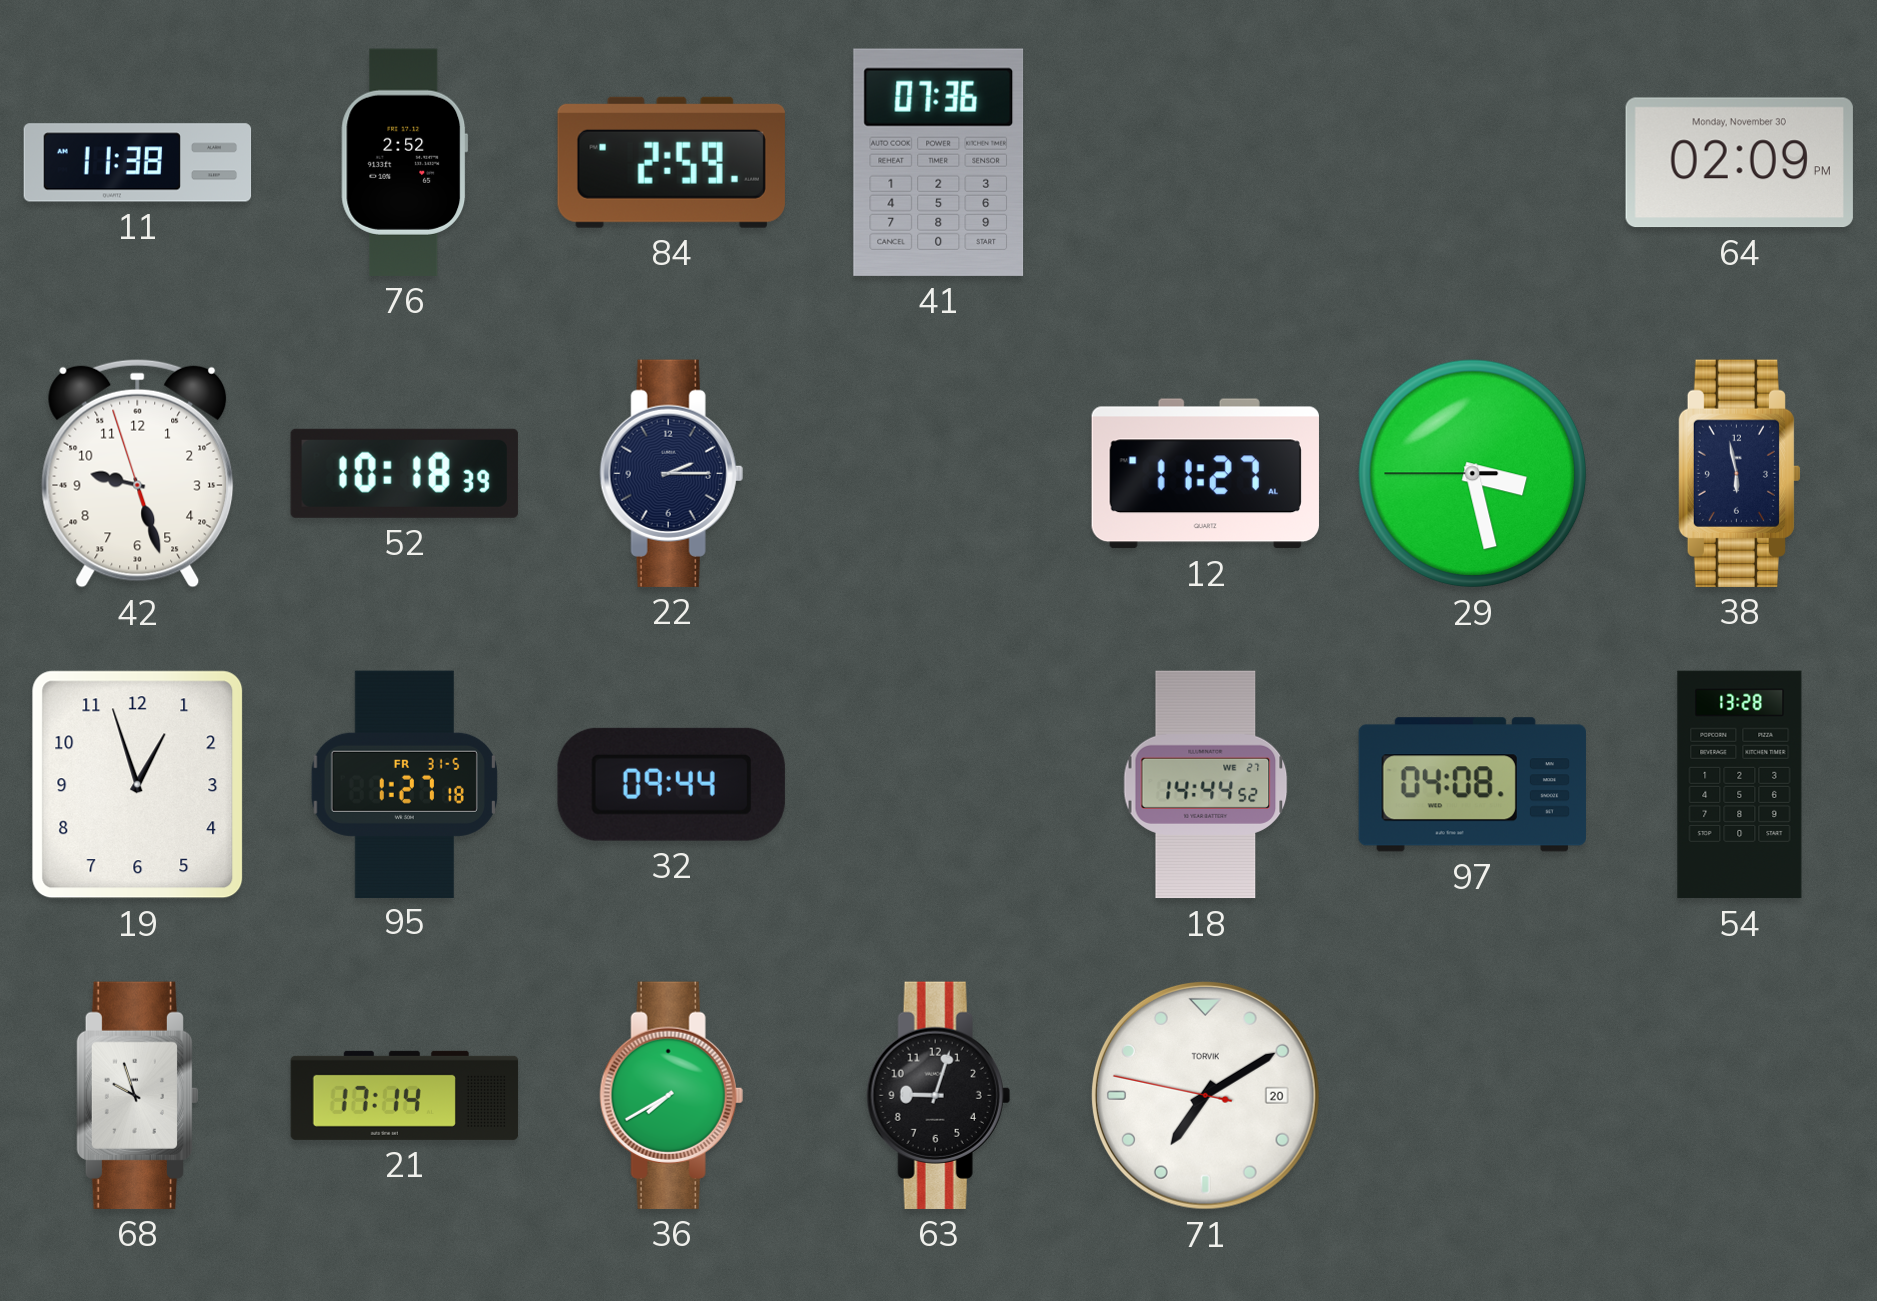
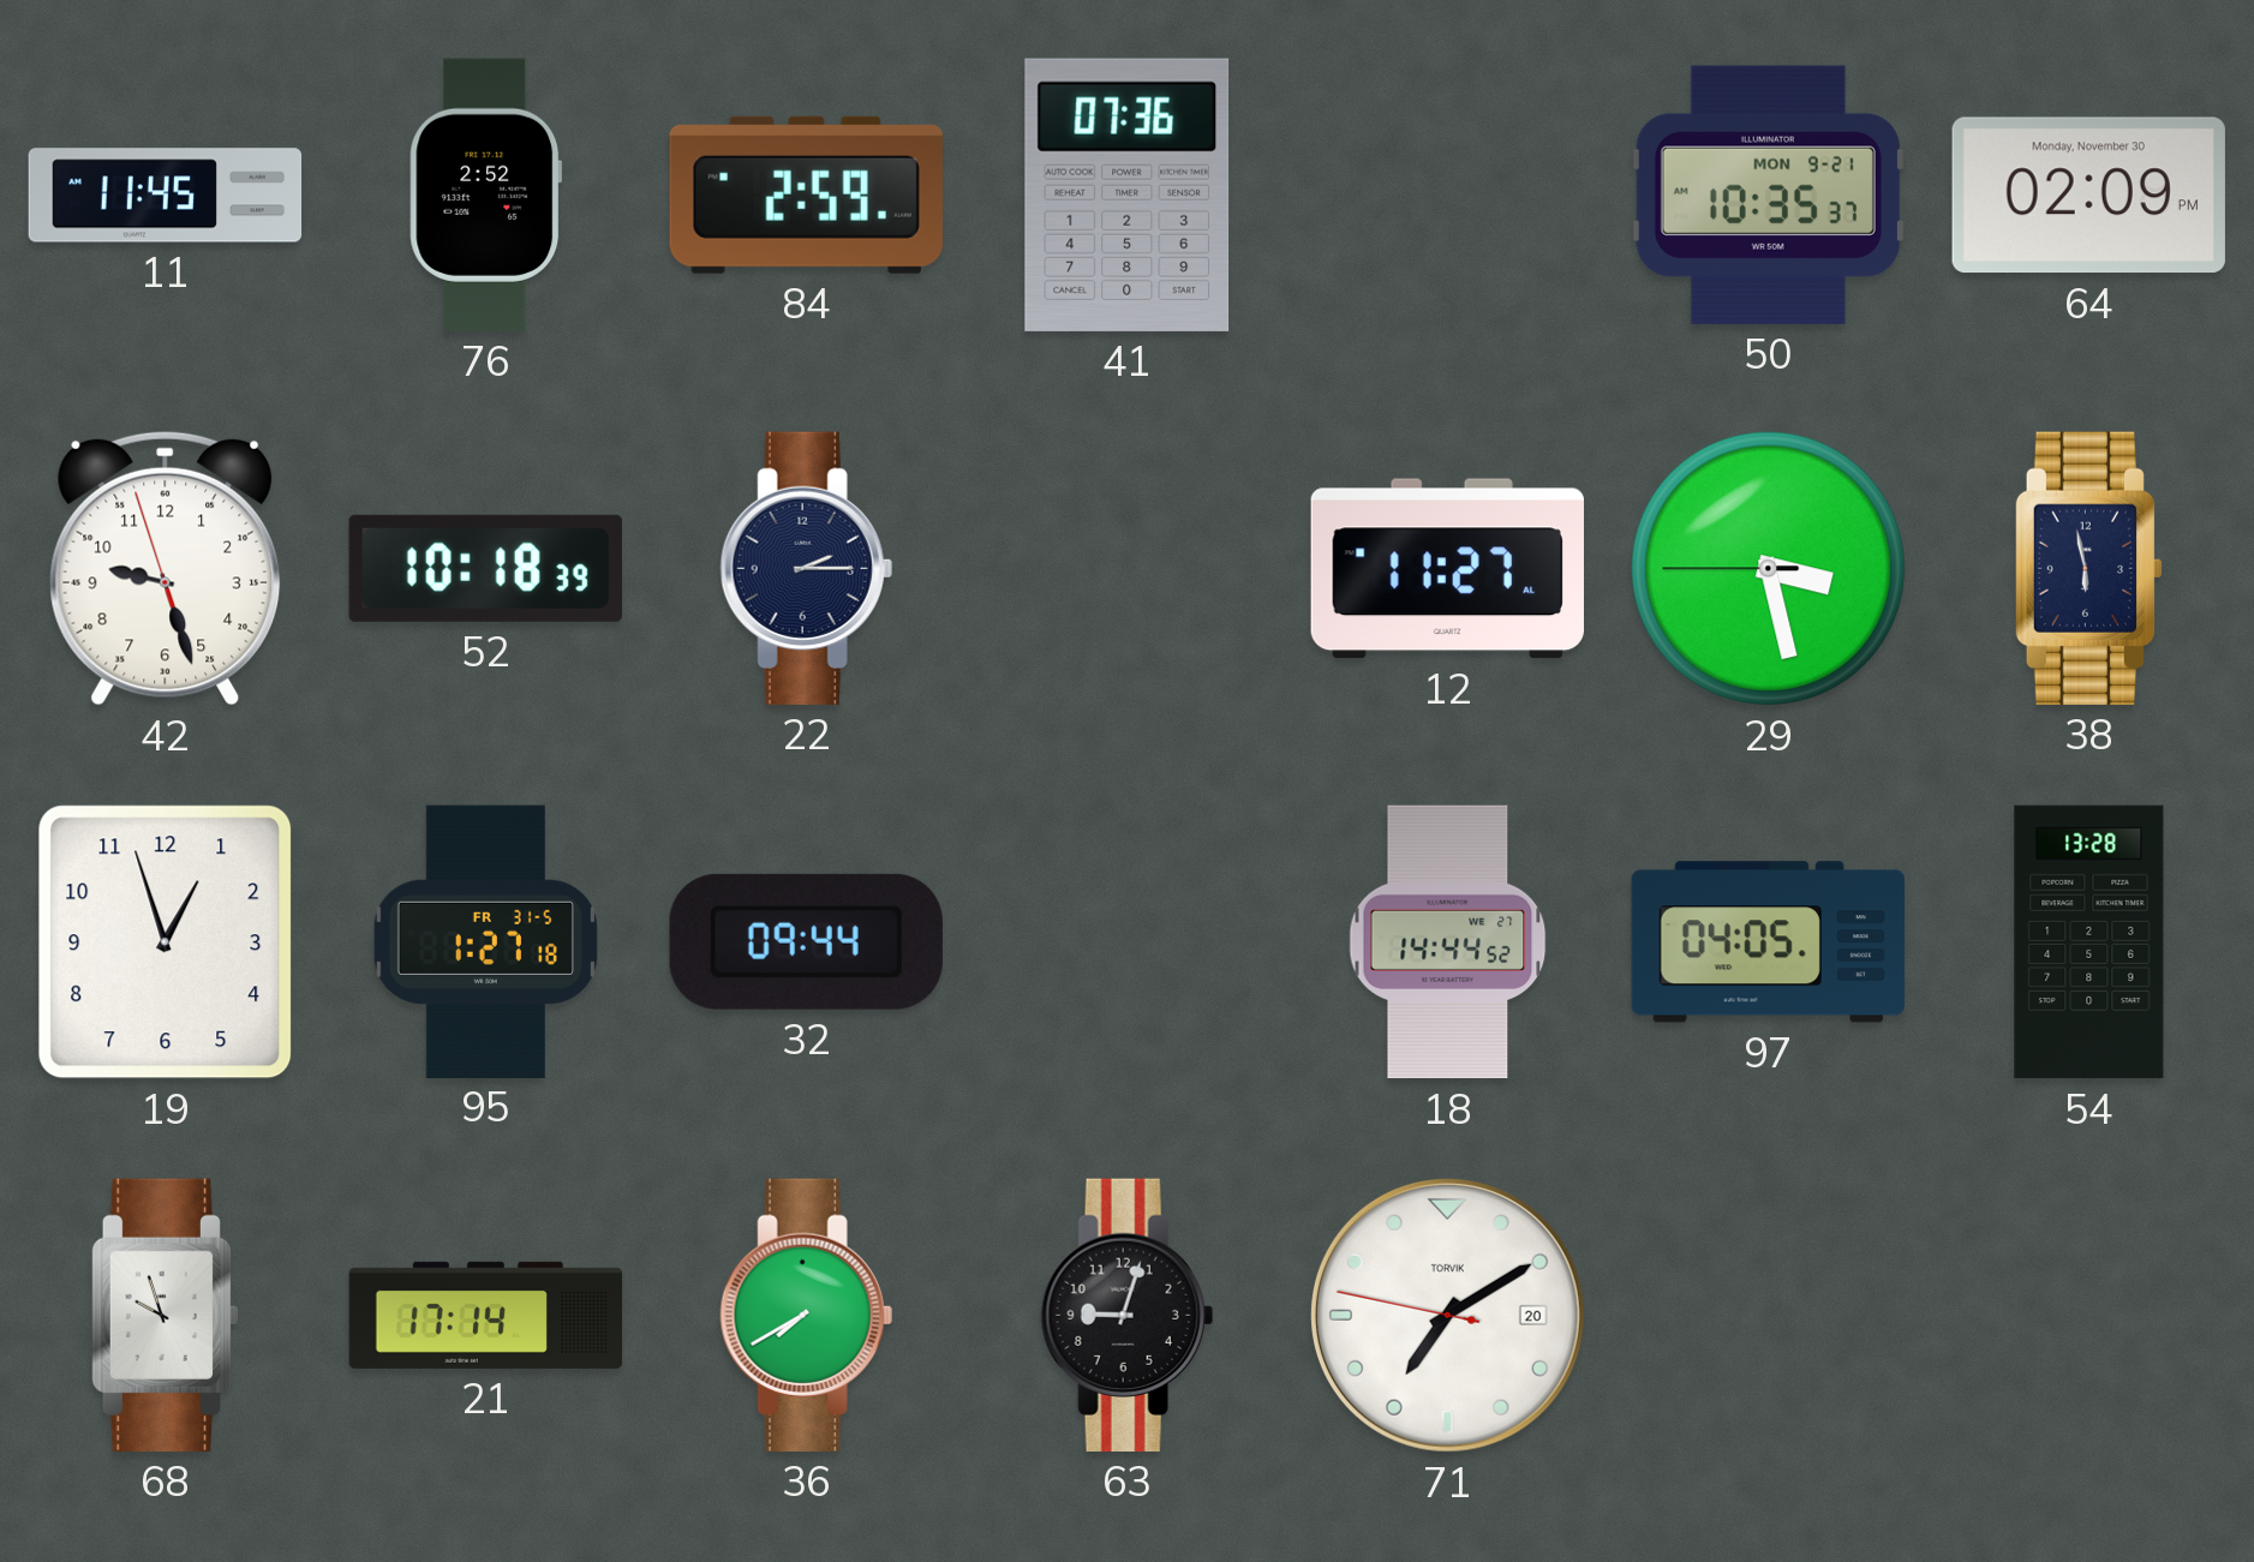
11: 11:38 -> 11:45
50: none -> 10:35
97: 04:08 -> 04:05
